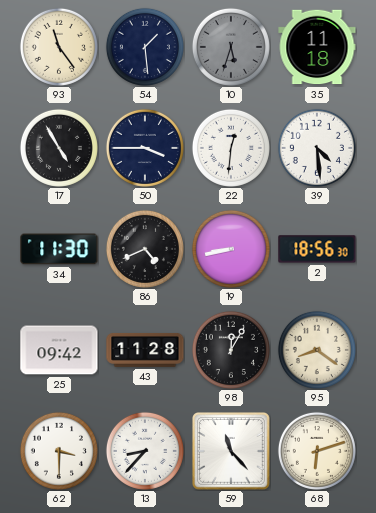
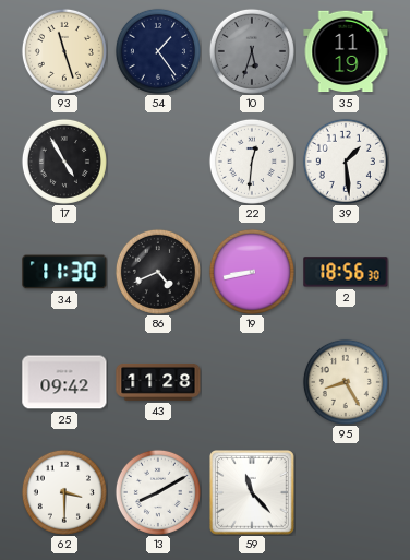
93: 11:24 -> 11:27
54: 1:29 -> 1:24
35: 11:18 -> 11:19
50: 3:45 -> none
39: 4:29 -> 1:29
98: 12:05 -> none
95: 8:21 -> 8:25
13: 8:37 -> 8:10
68: 6:12 -> none
